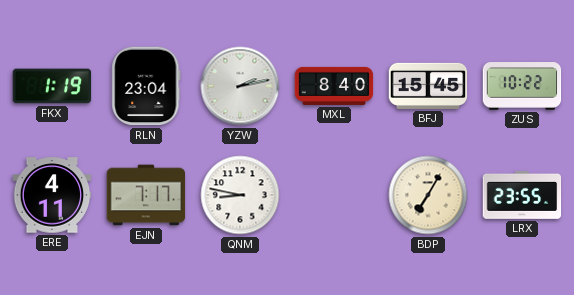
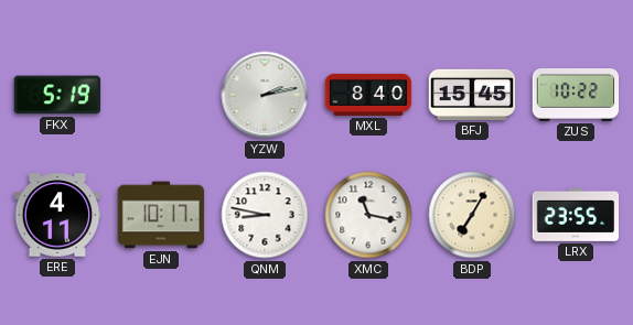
FKX: 1:19 -> 5:19
RLN: 23:04 -> none
EJN: 7:17 -> 10:17
XMC: none -> 11:17
